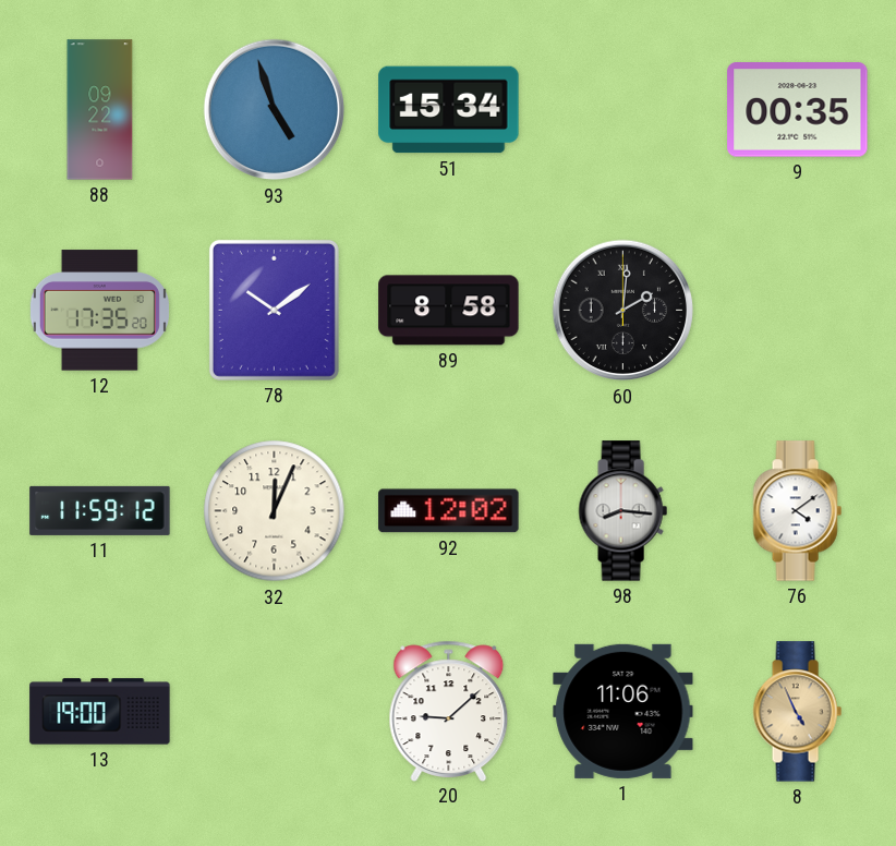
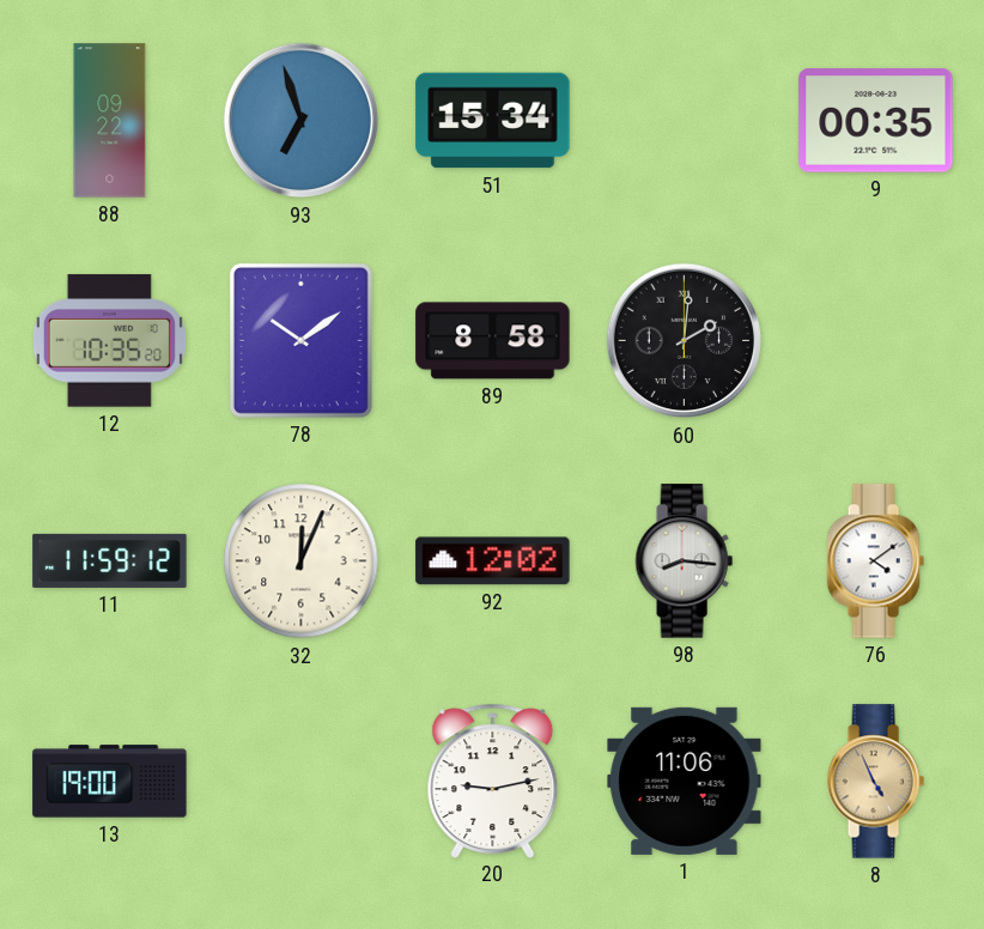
93: 4:57 -> 6:57
12: 17:35 -> 10:35
20: 9:08 -> 9:13
